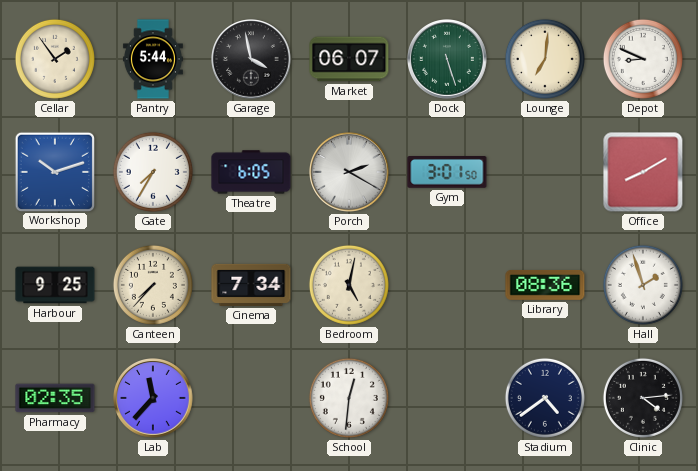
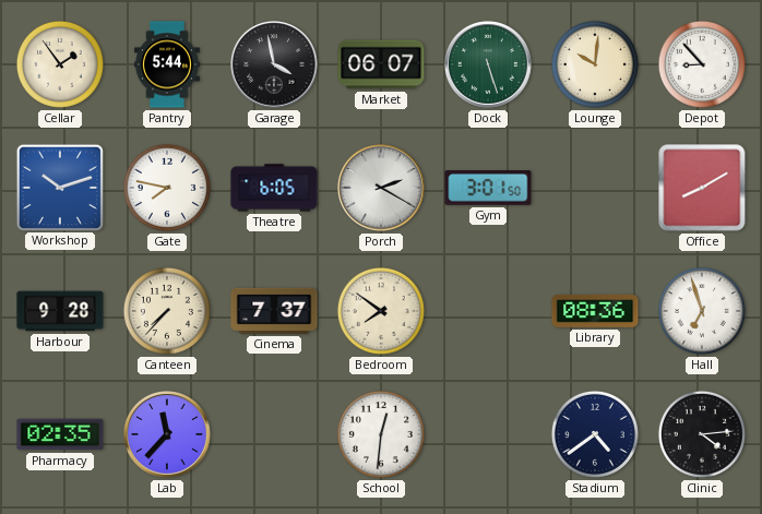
Lounge: 7:01 -> 10:01
Depot: 8:49 -> 8:53
Gate: 7:35 -> 7:47
Harbour: 9:25 -> 9:28
Cinema: 7:34 -> 7:37
Bedroom: 5:02 -> 7:51
Hall: 1:57 -> 6:57
